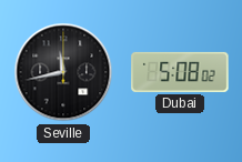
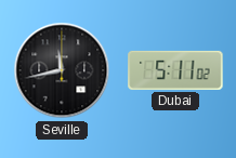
Dubai: 5:08 -> 5:11
